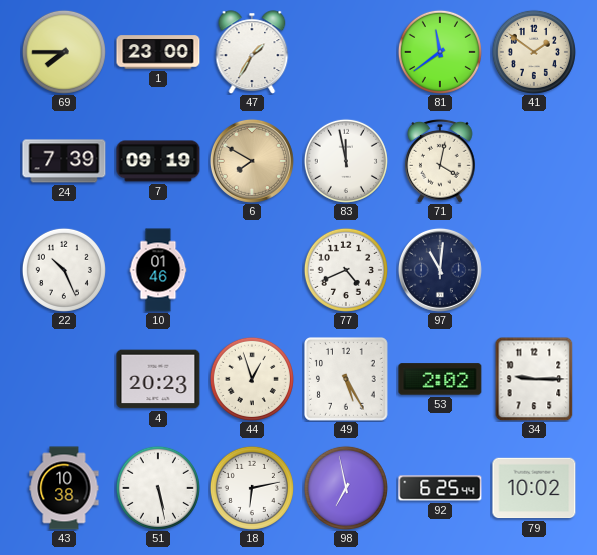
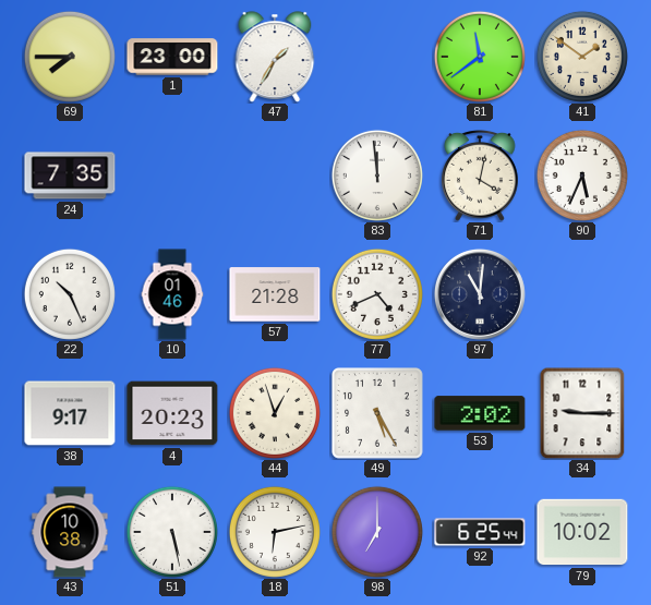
24: 7:39 -> 7:35
7: 09:19 -> none
6: 7:50 -> none
83: 11:58 -> 11:59
90: none -> 5:34
57: none -> 21:28
38: none -> 9:17
98: 6:58 -> 7:00
